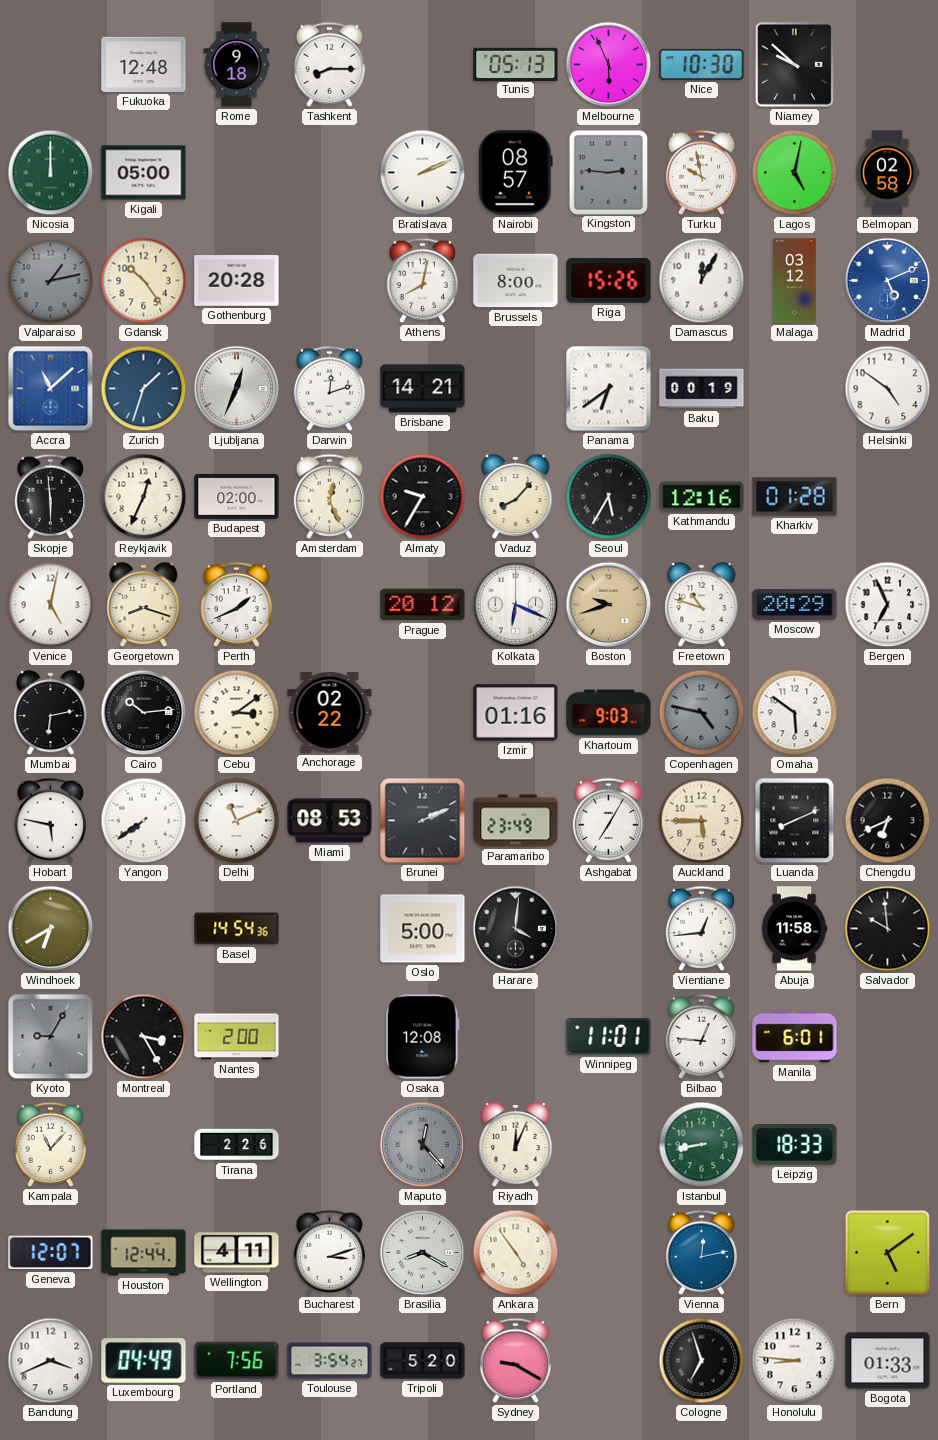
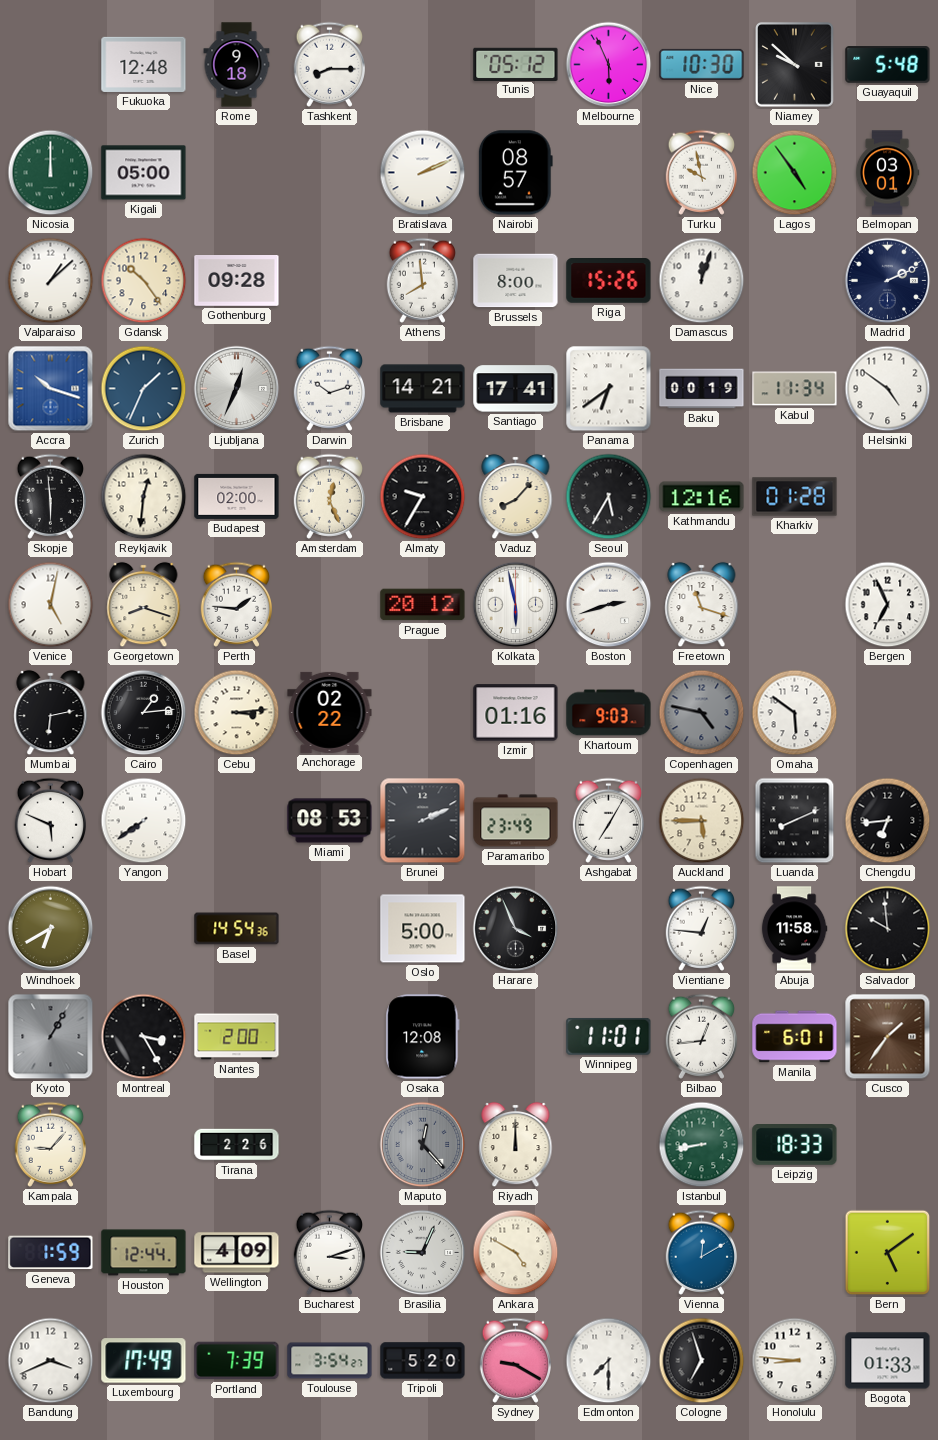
Tunis: 05:13 -> 05:12
Guayaquil: none -> 5:48
Kingston: 2:46 -> none
Lagos: 5:02 -> 4:54
Belmopan: 02:58 -> 03:01
Valparaiso: 1:13 -> 1:08
Valparaiso dial: grey -> white
Gothenburg: 20:28 -> 09:28
Athens: 8:02 -> 7:59
Damascus: 12:05 -> 12:03
Malaga: 03:12 -> none
Madrid: 5:11 -> 2:11
Madrid dial: blue -> navy
Accra: 11:08 -> 10:18
Zurich: 1:33 -> 1:34
Darwin: 12:12 -> 10:12
Santiago: none -> 17:41
Kabul: none -> 11:34
Reykjavik: 12:34 -> 12:31
Perth: 1:41 -> 1:46
Kolkata: 6:19 -> 5:58
Boston: 9:42 -> 2:42
Boston dial: champagne -> white
Freetown: 10:48 -> 11:18
Moscow: 20:29 -> none
Cairo: 10:14 -> 1:14
Cebu: 3:09 -> 3:14
Hobart: 5:47 -> 5:49
Delhi: 11:11 -> none
Chengdu: 6:41 -> 6:44
Harare: 4:01 -> 3:56
Vientiane: 12:44 -> 12:46
Kyoto: 9:05 -> 1:05
Bilbao: 12:46 -> 12:44
Cusco: none -> 1:36
Kampala: 11:07 -> 9:07
Riyadh: 12:04 -> 12:00
Geneva: 12:07 -> 1:59
Wellington: 4:11 -> 4:09
Brasilia: 8:20 -> 9:04
Ankara: 4:54 -> 4:50
Vienna: 12:13 -> 12:10
Luxembourg: 04:49 -> 17:49
Portland: 7:56 -> 7:39
Edmonton: none -> 7:30
